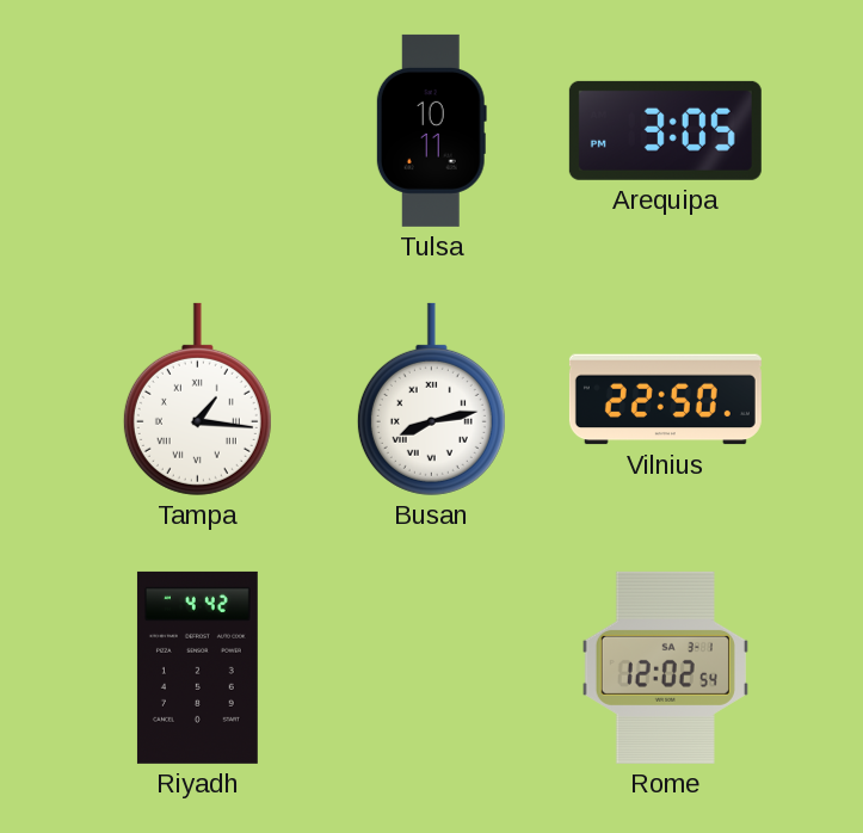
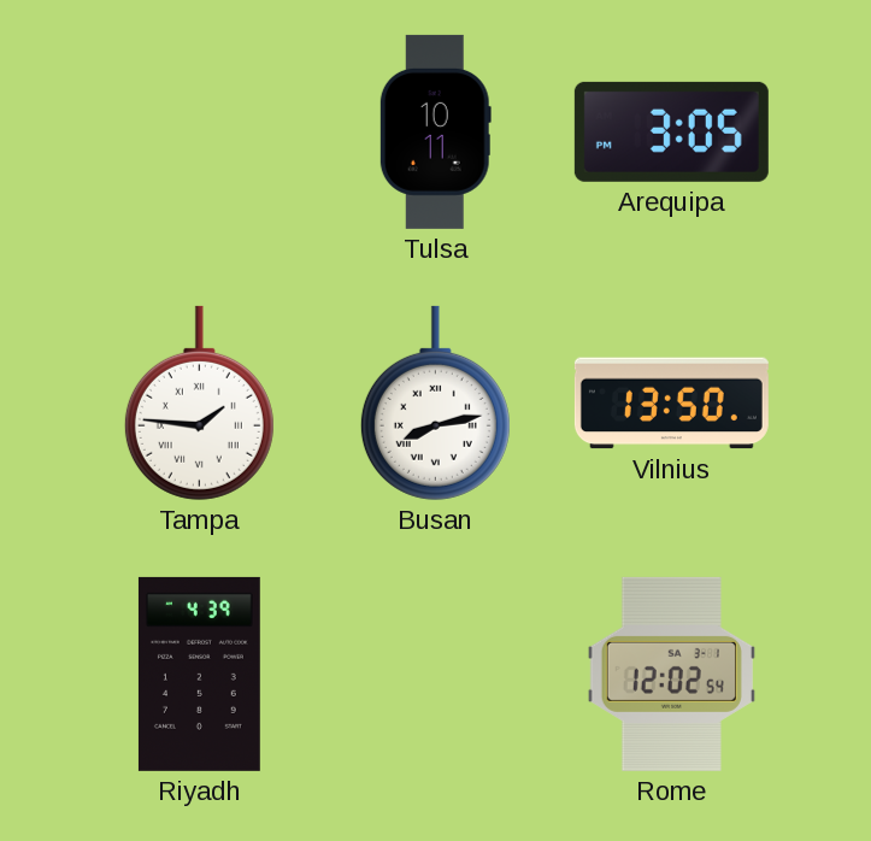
Tampa: 1:16 -> 1:46
Vilnius: 22:50 -> 13:50
Riyadh: 4:42 -> 4:39
